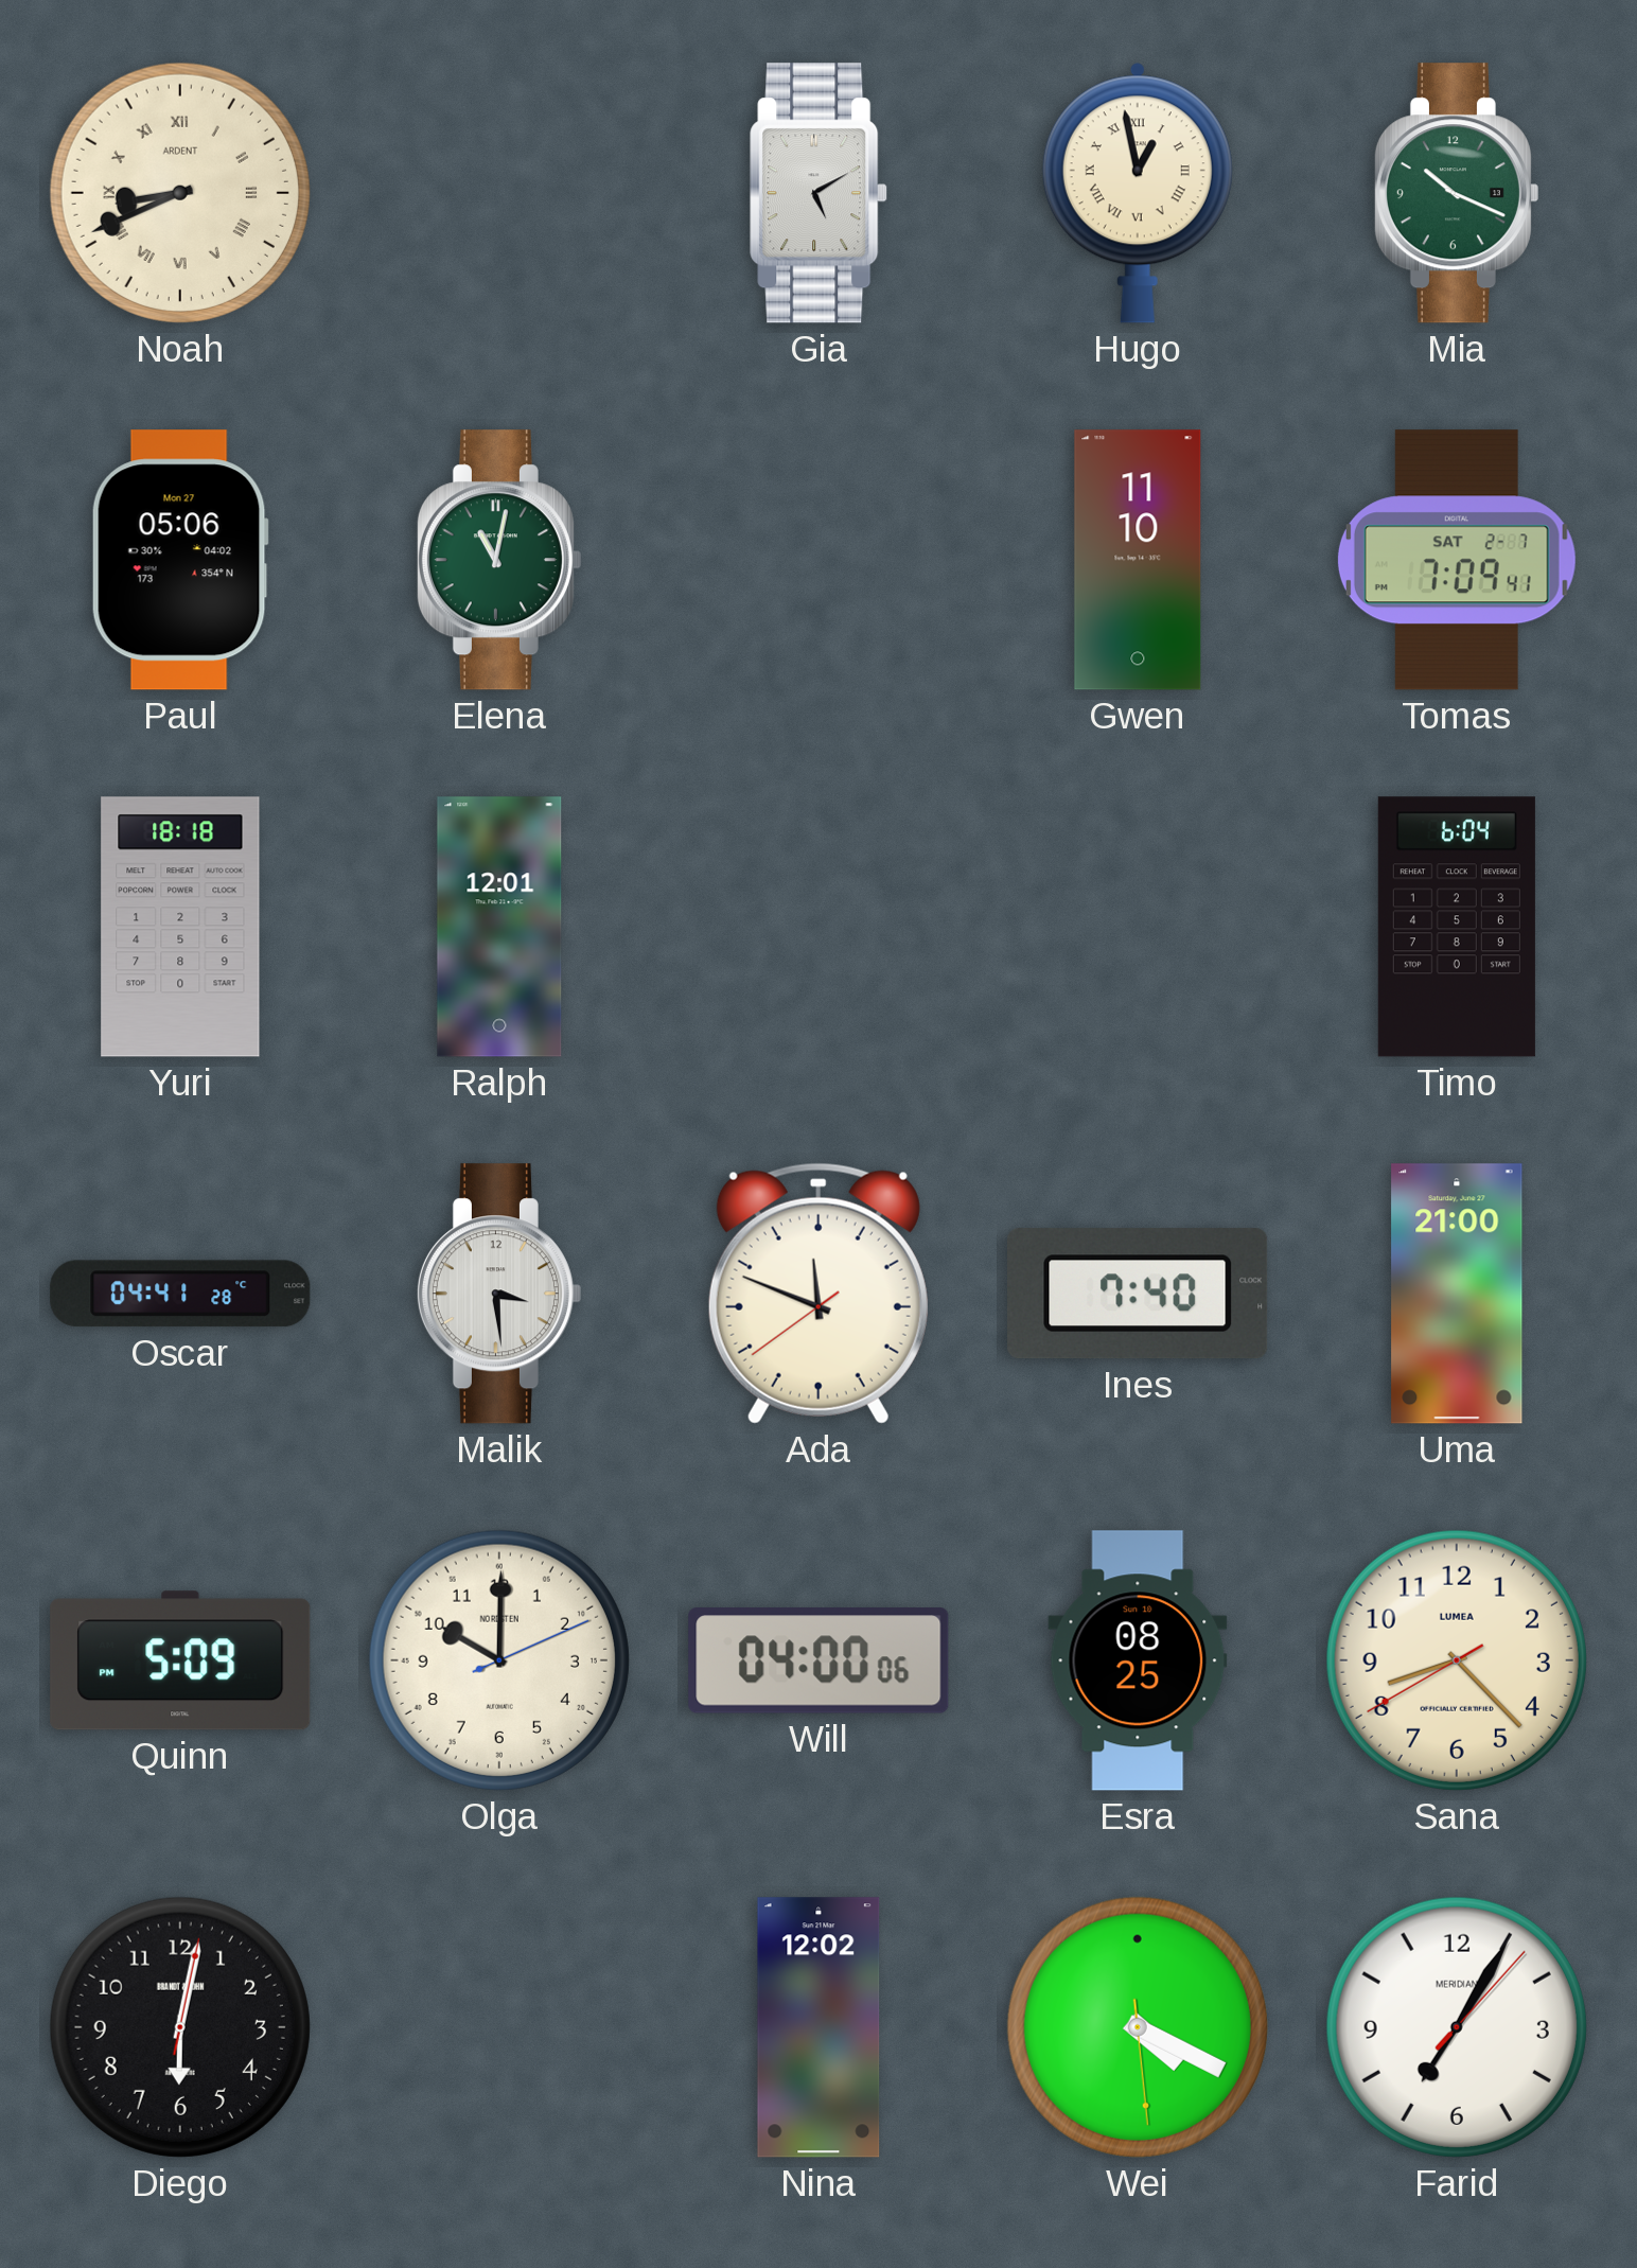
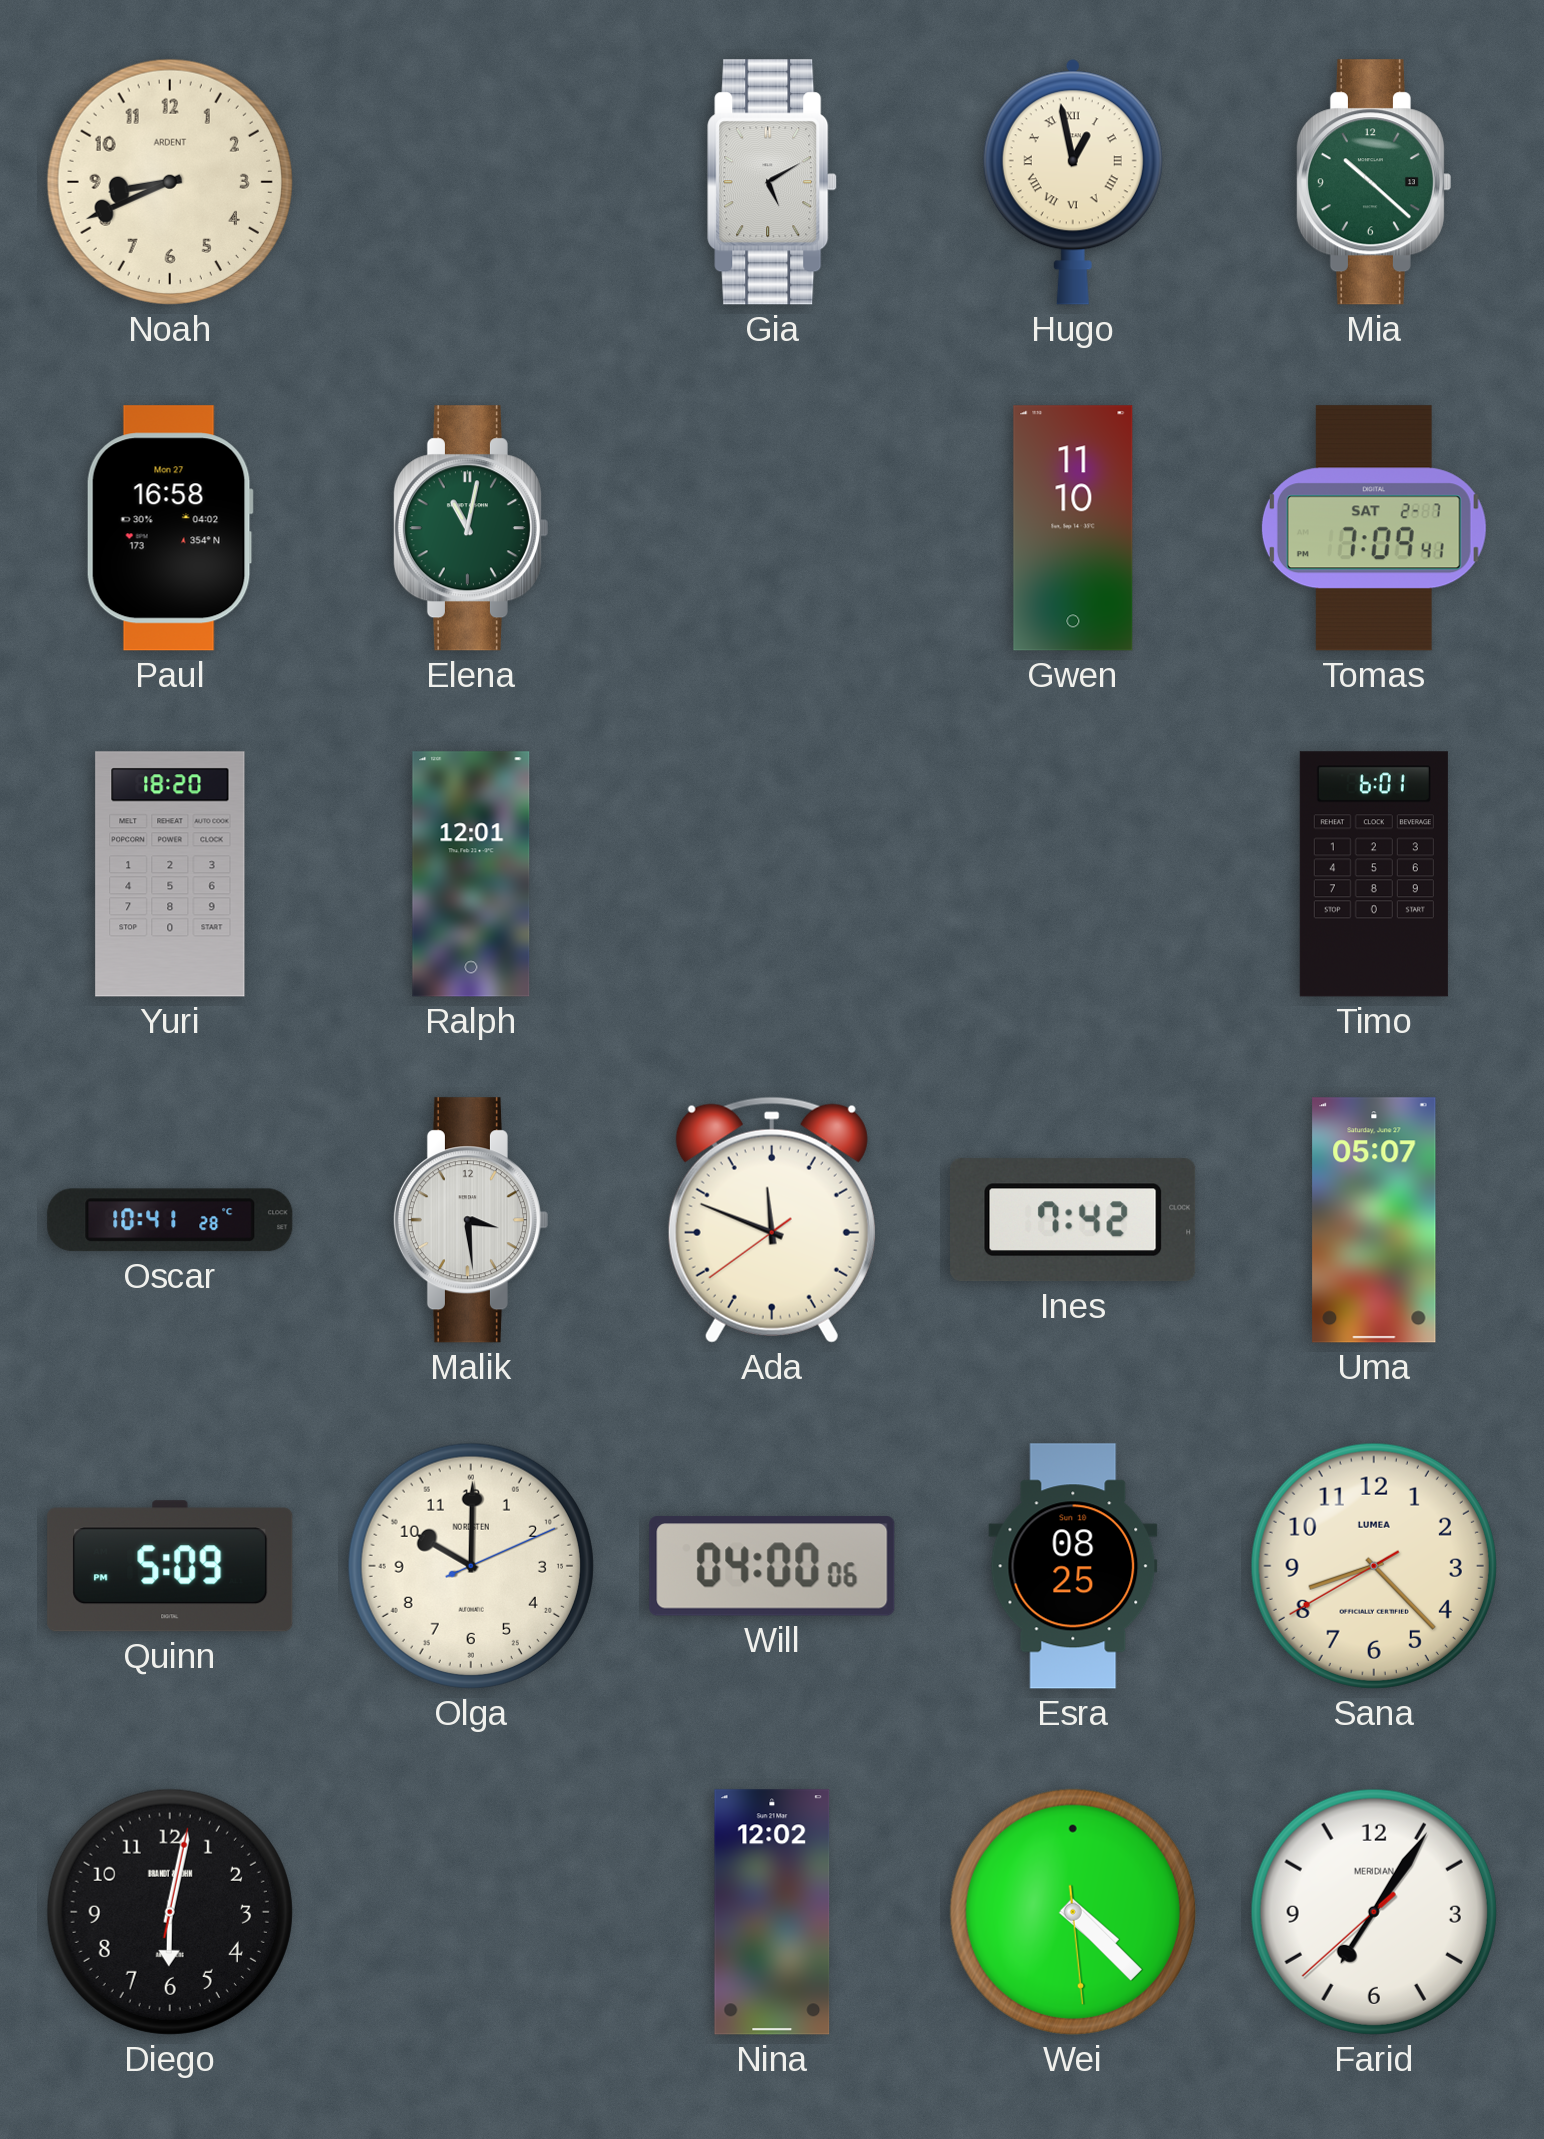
Noah numerals: Roman -> Arabic
Mia: 10:19 -> 10:22
Paul: 05:06 -> 16:58
Yuri: 18:18 -> 18:20
Timo: 6:04 -> 6:01
Oscar: 04:41 -> 10:41
Ines: 7:40 -> 7:42
Uma: 21:00 -> 05:07
Wei: 4:19 -> 4:22
Farid: 7:05:07 -> 7:05:38
